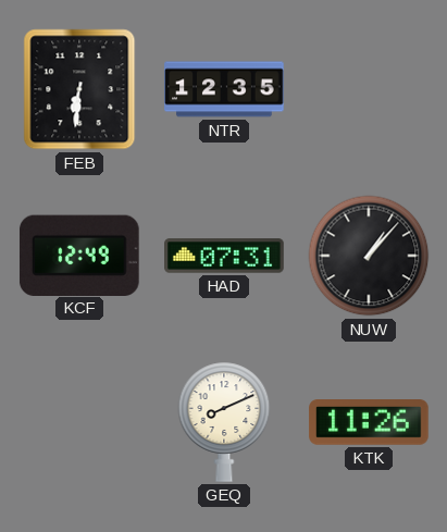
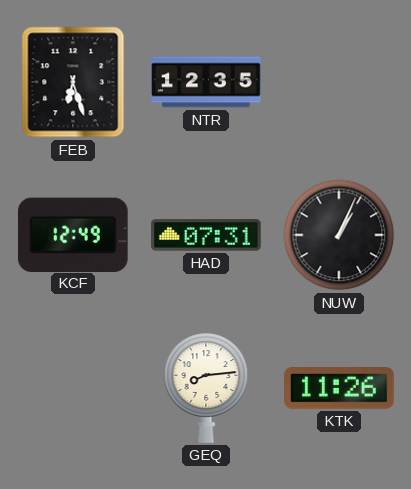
FEB: 6:31 -> 6:27
NUW: 1:07 -> 1:04
GEQ: 8:11 -> 8:14
